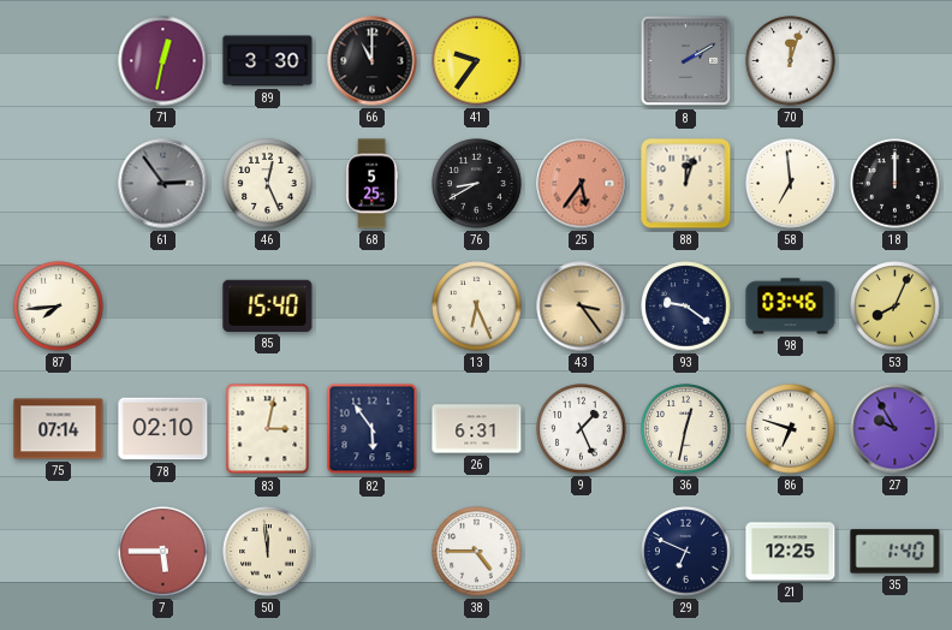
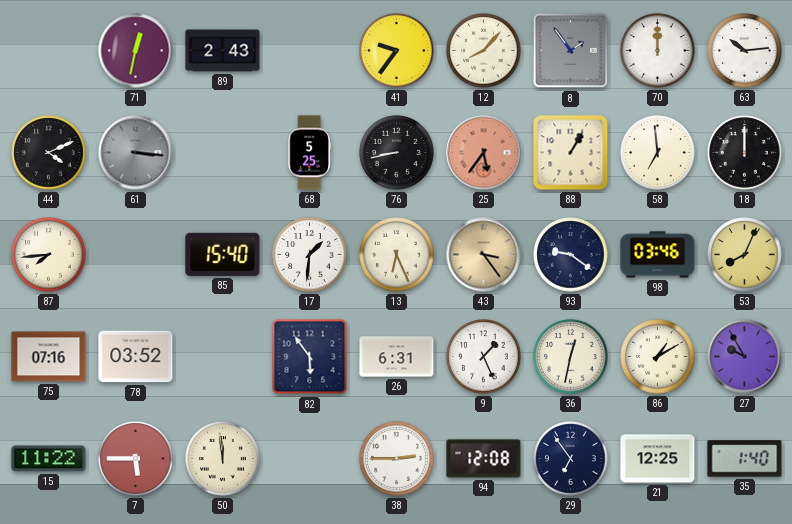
89: 3:30 -> 2:43
66: 11:00 -> none
12: none -> 8:07
8: 2:10 -> 1:54
70: 12:03 -> 12:00
63: none -> 10:14
44: none -> 4:11
61: 2:54 -> 3:16
46: 12:26 -> none
76: 8:40 -> 8:43
88: 12:03 -> 1:05
17: none -> 1:31
75: 07:14 -> 07:16
78: 02:10 -> 03:52
83: 3:02 -> none
86: 6:48 -> 1:10
15: none -> 11:22
38: 4:45 -> 2:45
94: none -> 12:08
29: 6:49 -> 6:54
